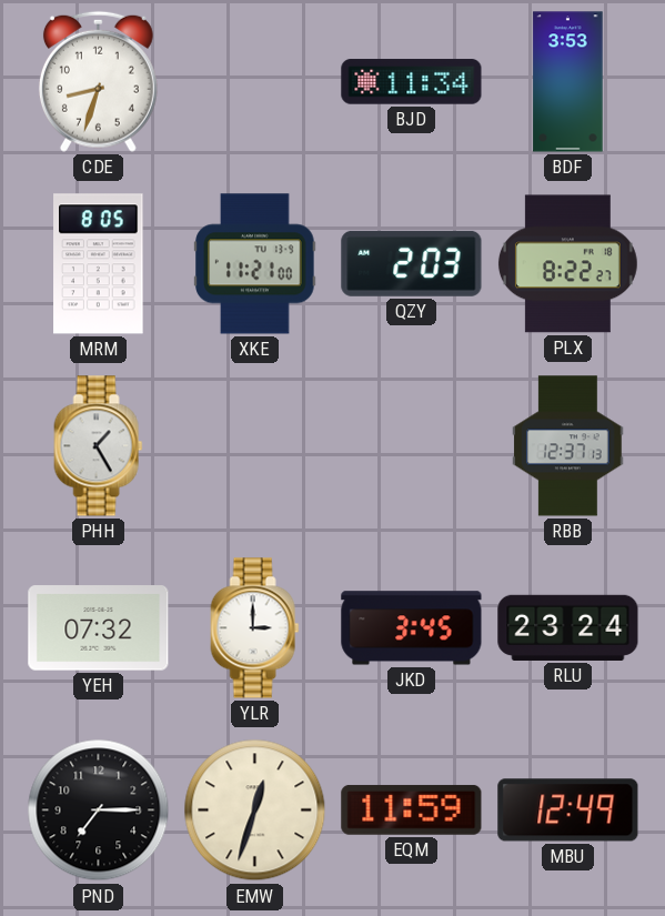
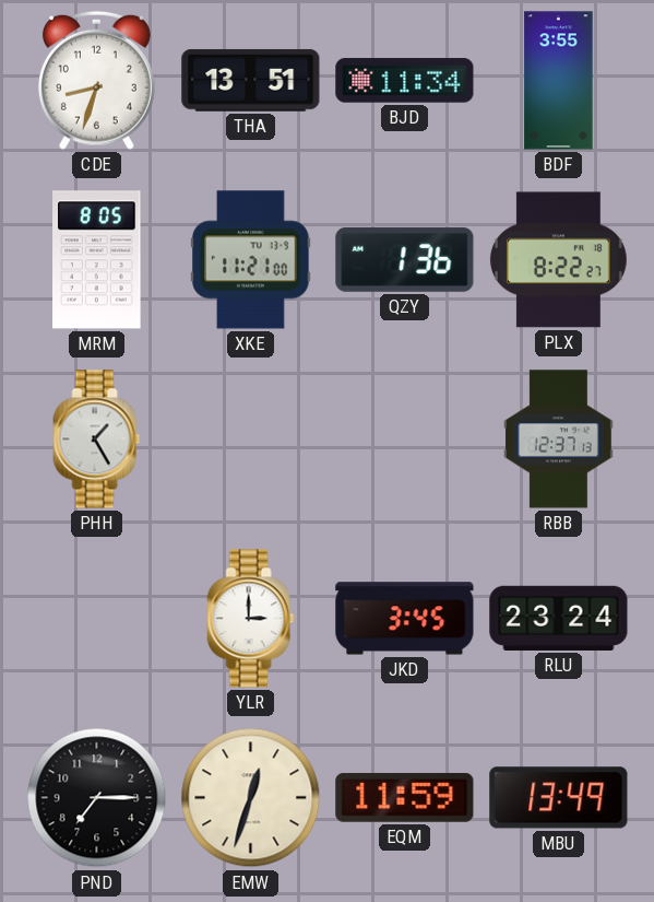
THA: none -> 13:51
BDF: 3:53 -> 3:55
QZY: 2:03 -> 1:36
YEH: 07:32 -> none
MBU: 12:49 -> 13:49
